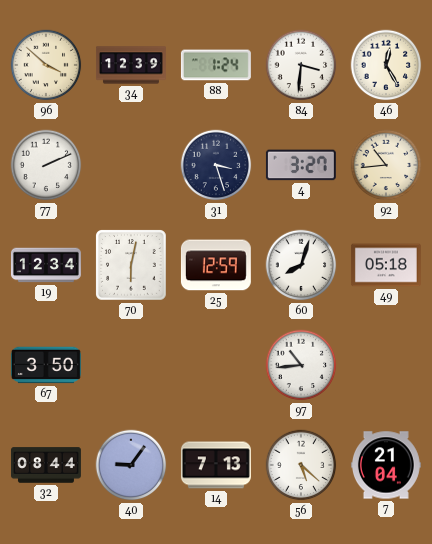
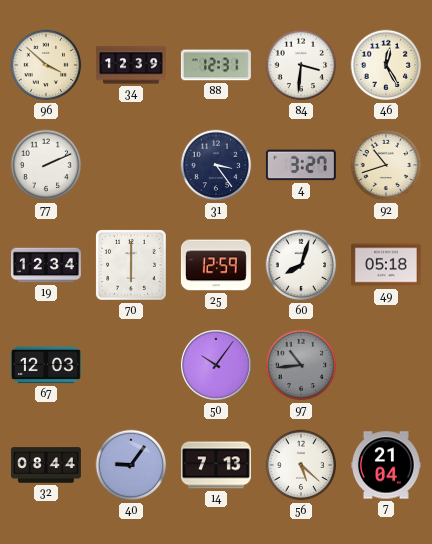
88: 1:24 -> 12:31
31: 3:27 -> 3:24
92: 10:44 -> 10:42
70: 6:02 -> 6:00
67: 3:50 -> 12:03
50: none -> 10:06
97 dial: white -> grey
